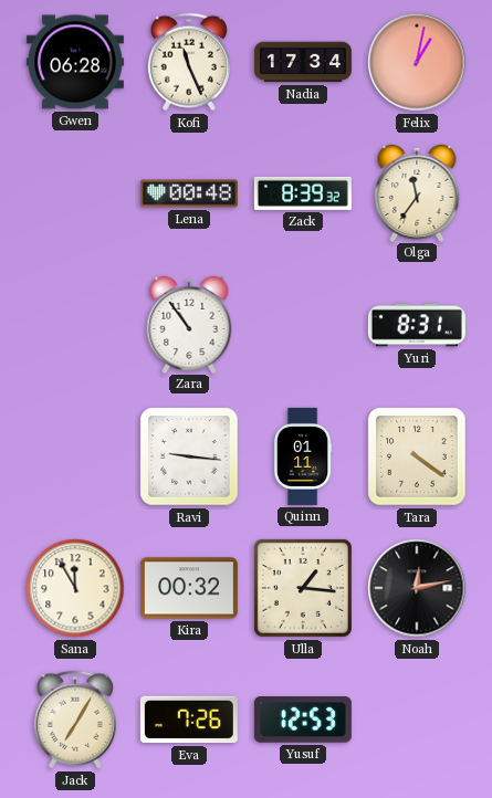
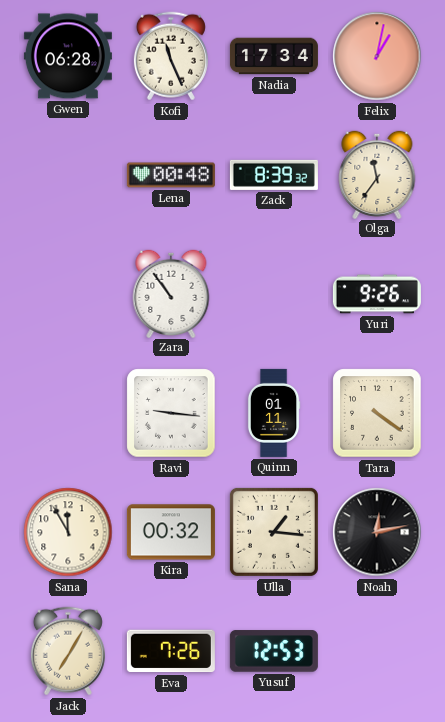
Yuri: 8:31 -> 9:26
